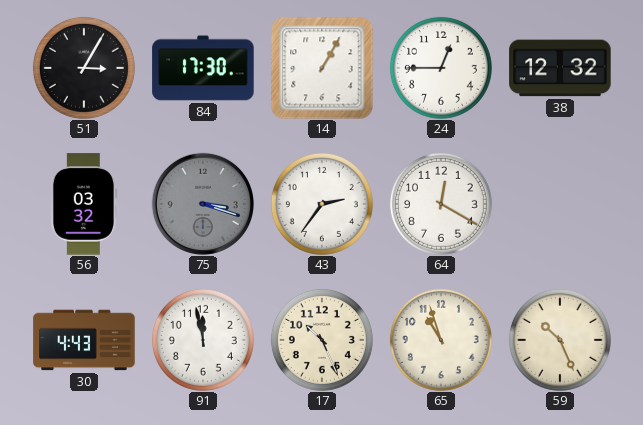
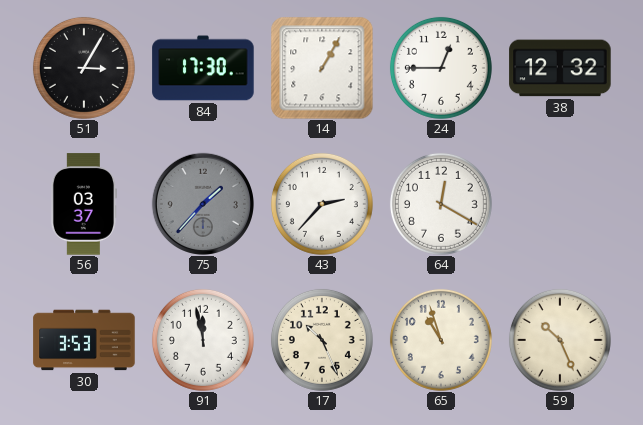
56: 03:32 -> 03:37
75: 3:18 -> 1:37
43: 2:36 -> 2:37
30: 4:43 -> 3:53
